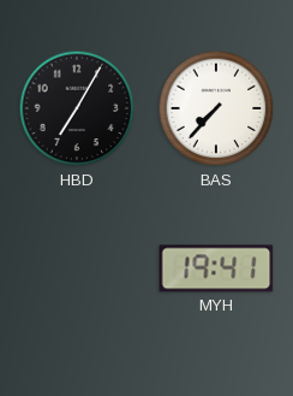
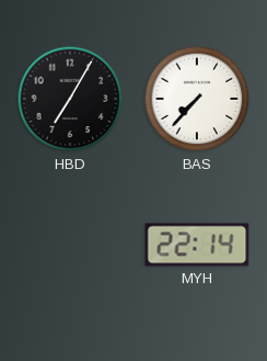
MYH: 19:41 -> 22:14
